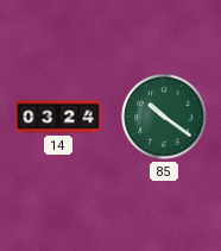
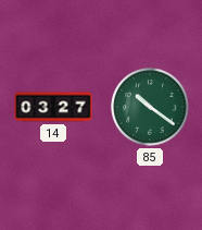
14: 03:24 -> 03:27
